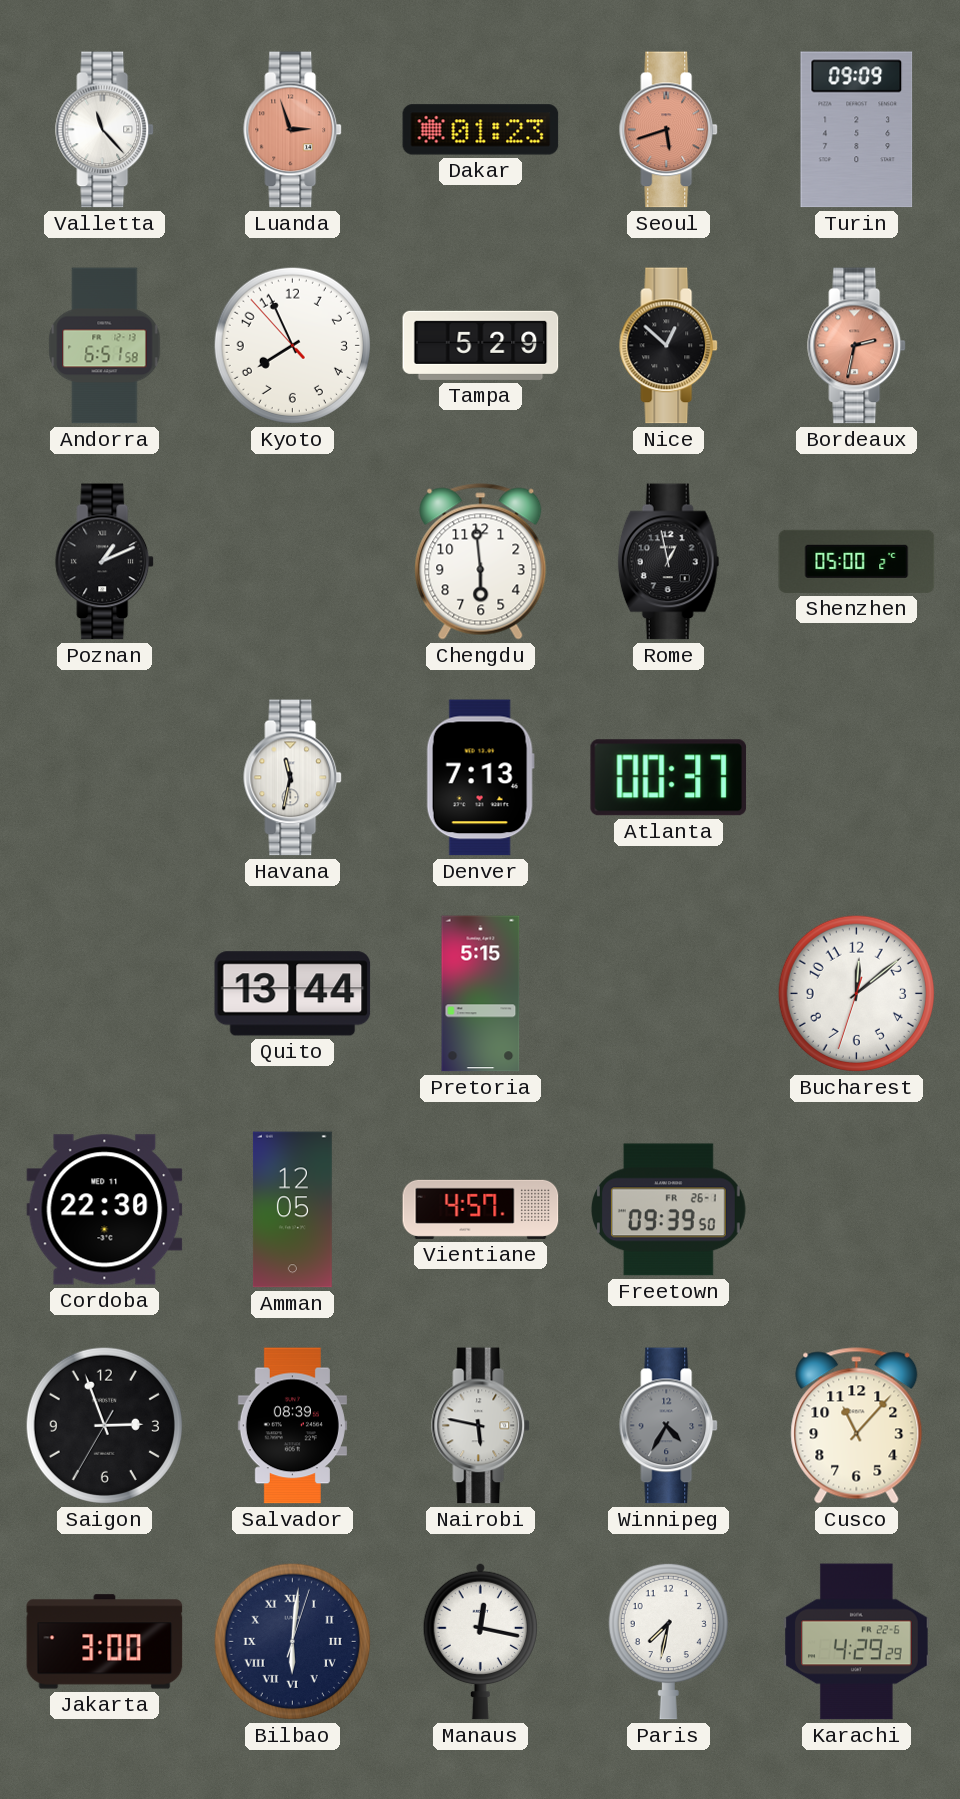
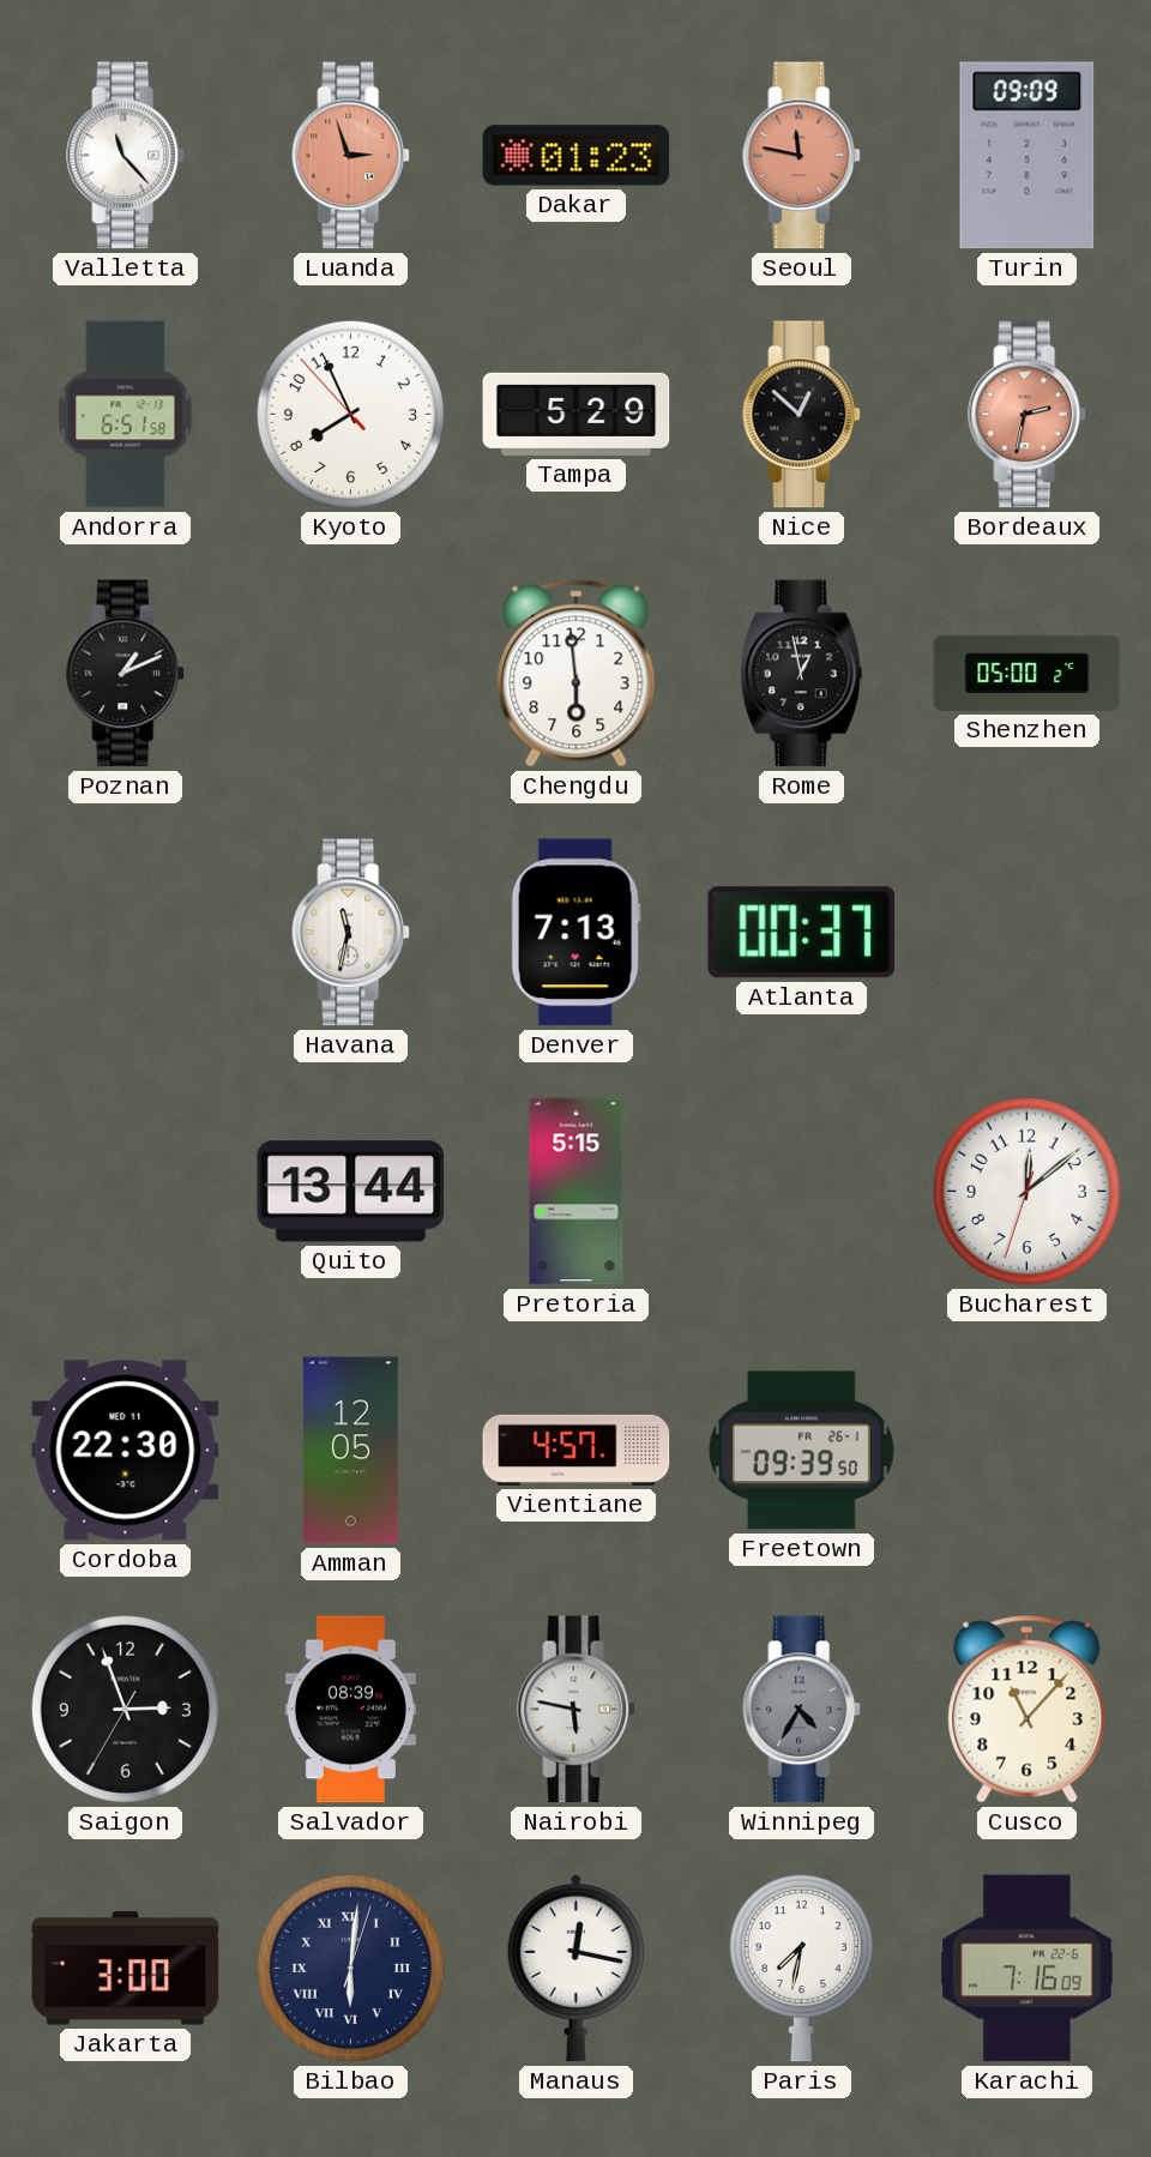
Seoul: 5:42 -> 11:47
Karachi: 4:29 -> 7:16
